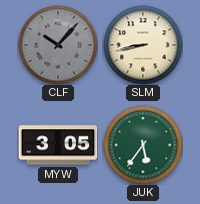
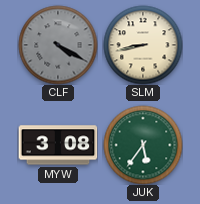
CLF: 10:07 -> 4:20
MYW: 3:05 -> 3:08
